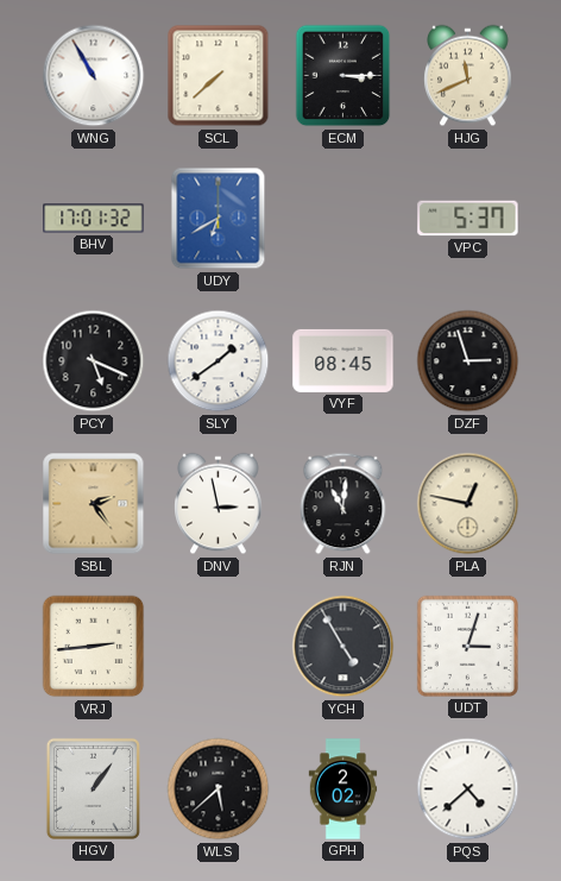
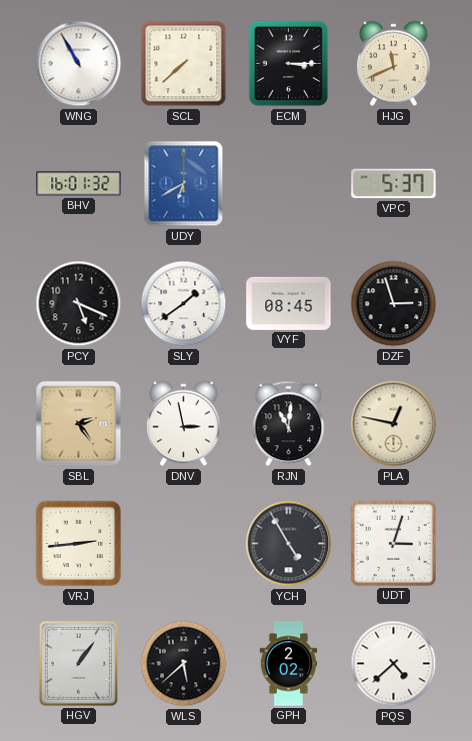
BHV: 17:01 -> 16:01
